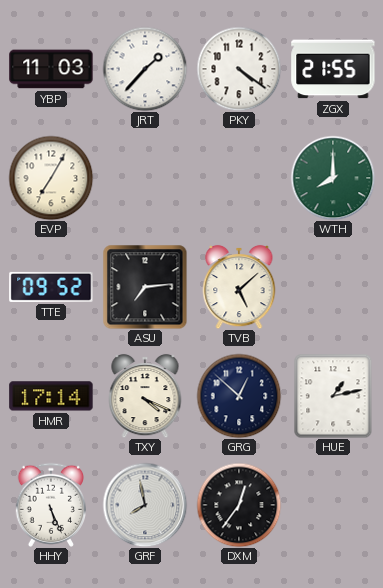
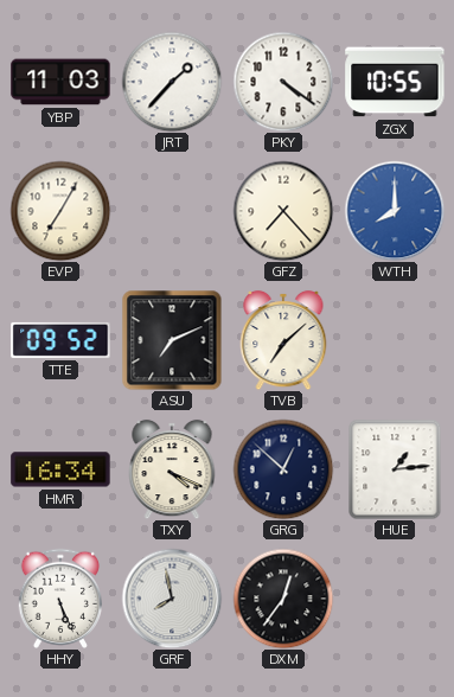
ZGX: 21:55 -> 10:55
GFZ: none -> 7:23
WTH dial: green -> blue
ASU: 7:14 -> 7:11
TVB: 5:08 -> 7:08
HMR: 17:14 -> 16:34
HUE: 1:13 -> 1:14
